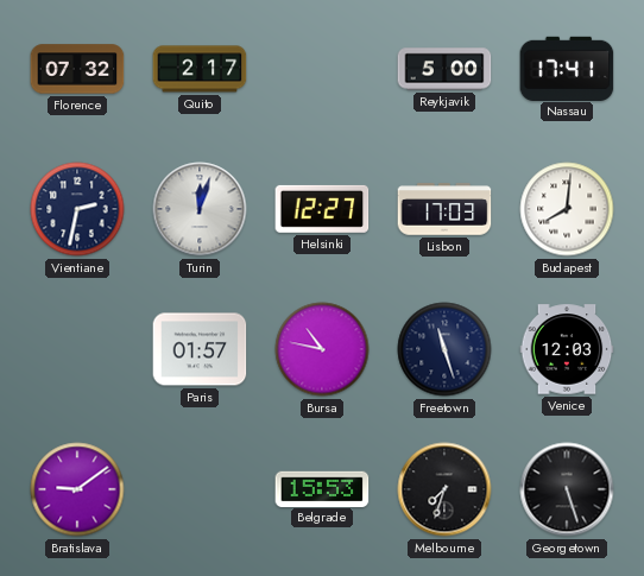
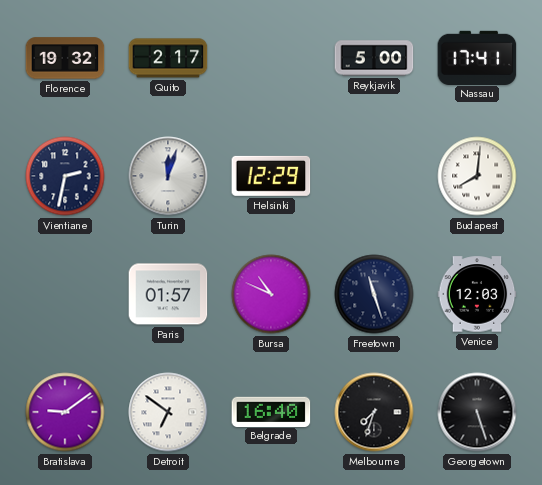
Florence: 07:32 -> 19:32
Helsinki: 12:27 -> 12:29
Lisbon: 17:03 -> none
Bursa: 10:47 -> 10:49
Detroit: none -> 6:51
Belgrade: 15:53 -> 16:40
